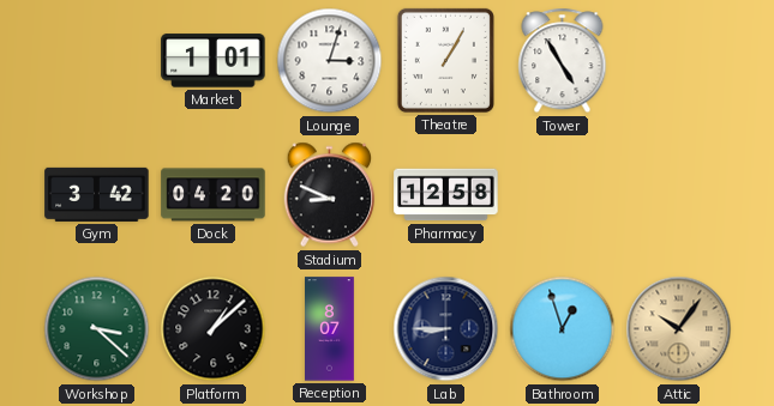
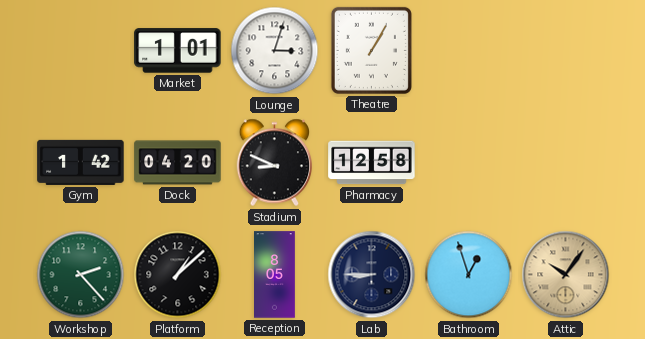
Tower: 4:55 -> none
Gym: 3:42 -> 1:42
Workshop: 3:22 -> 2:23
Reception: 8:07 -> 8:05
